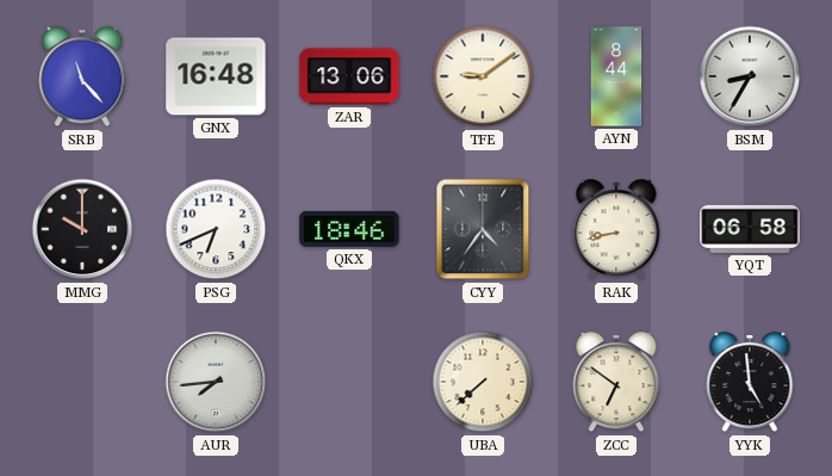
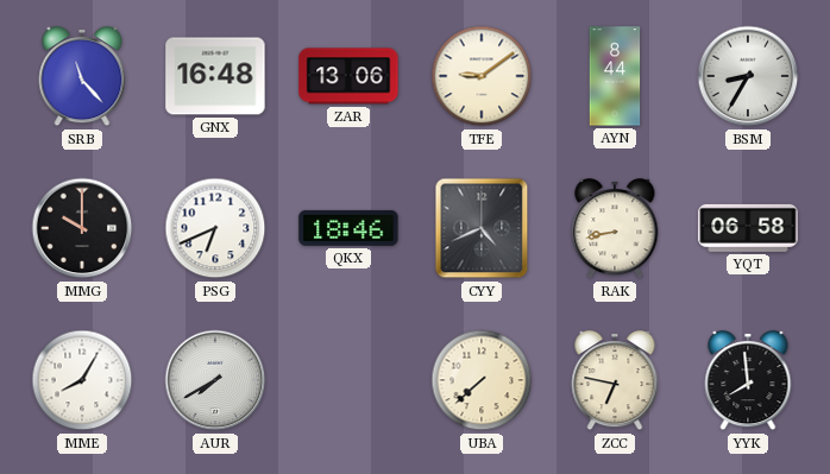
CYY: 4:36 -> 4:41
MME: none -> 8:05
AUR: 7:44 -> 7:40
ZCC: 6:51 -> 6:47
YYK: 4:59 -> 7:59
